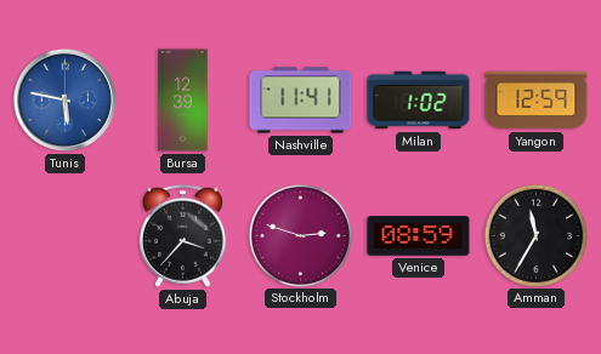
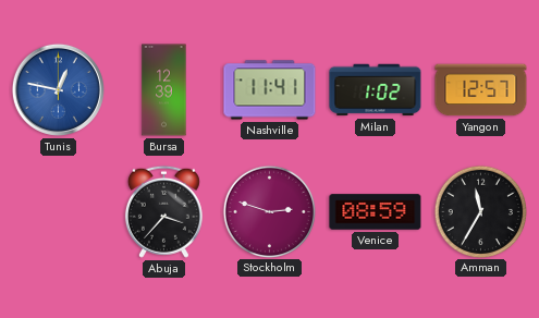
Tunis: 5:47 -> 12:47
Yangon: 12:59 -> 12:57
